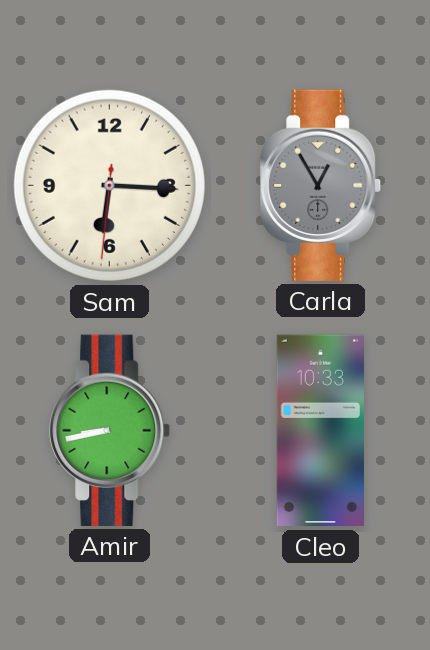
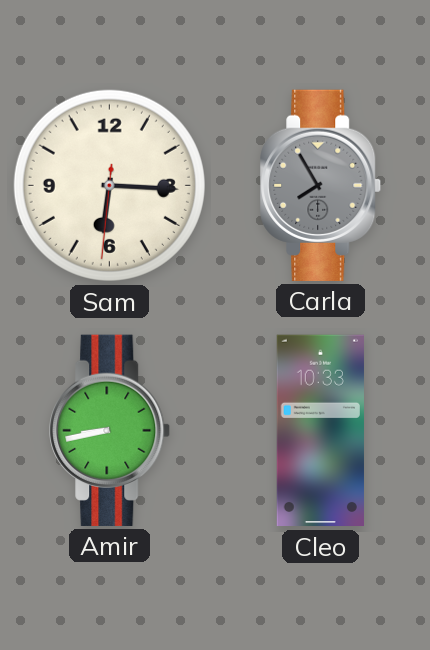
Carla: 12:55 -> 7:55
